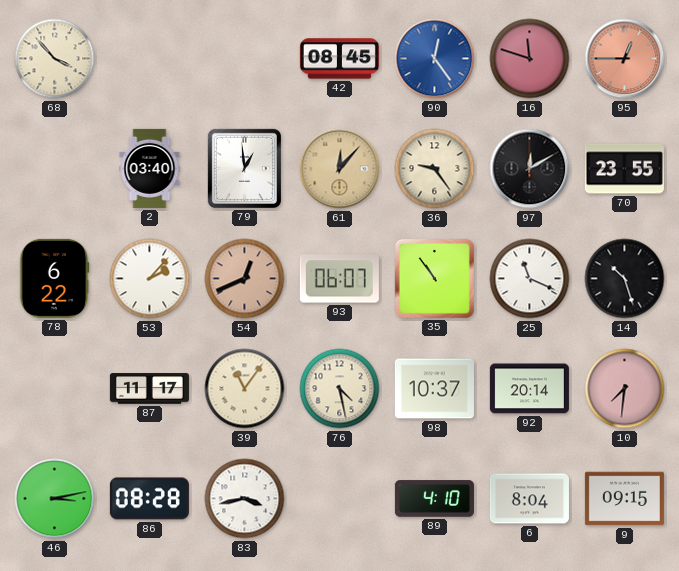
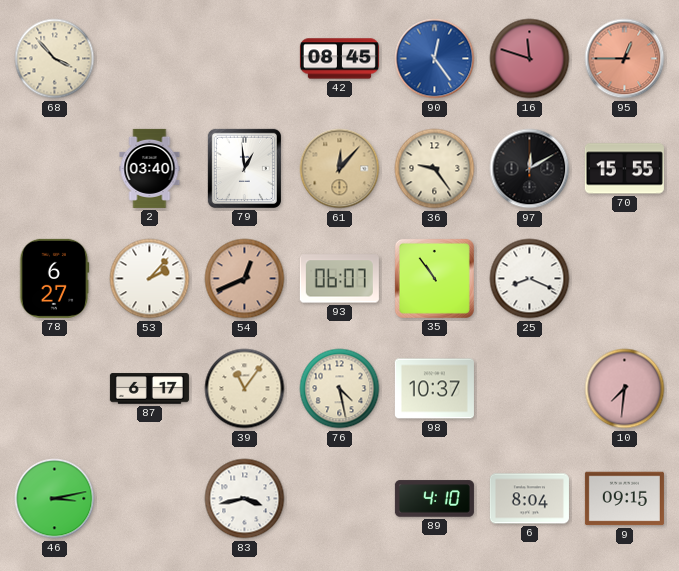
70: 23:55 -> 15:55
78: 6:22 -> 6:27
25: 11:19 -> 8:19
14: 10:27 -> none
87: 11:17 -> 6:17
92: 20:14 -> none
86: 08:28 -> none
